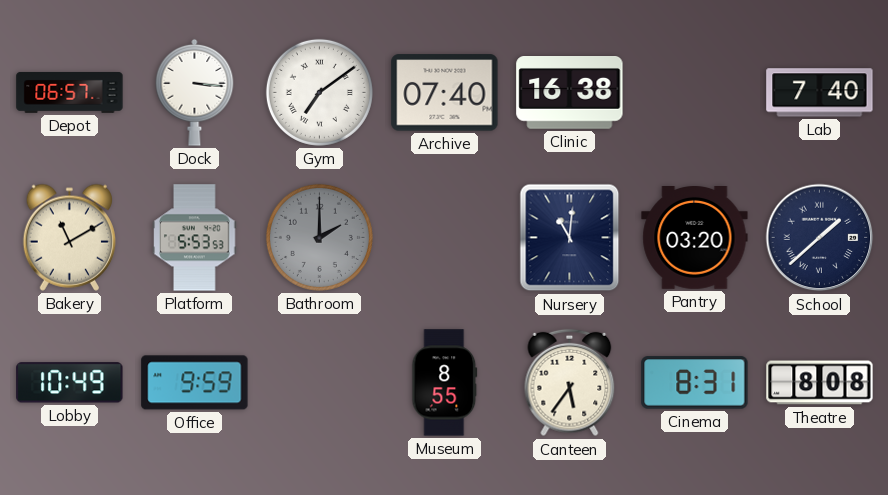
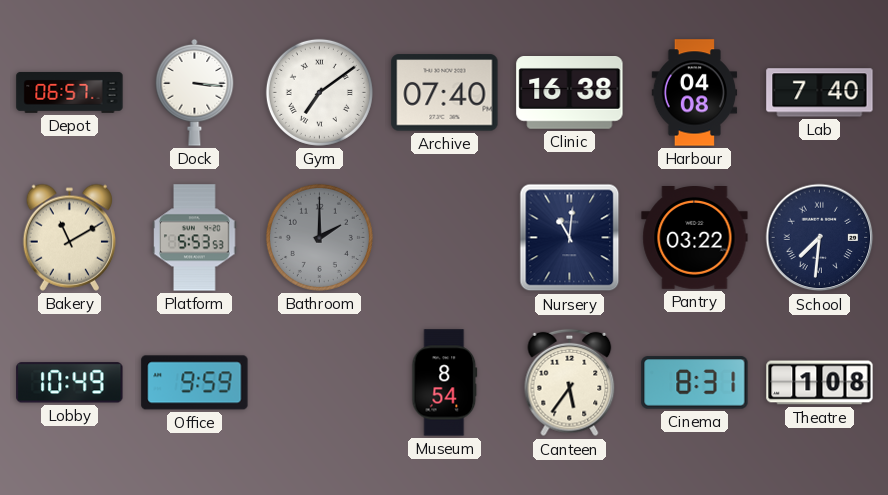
Harbour: none -> 04:08
Pantry: 03:20 -> 03:22
School: 1:38 -> 7:31
Museum: 8:55 -> 8:54
Theatre: 8:08 -> 1:08
